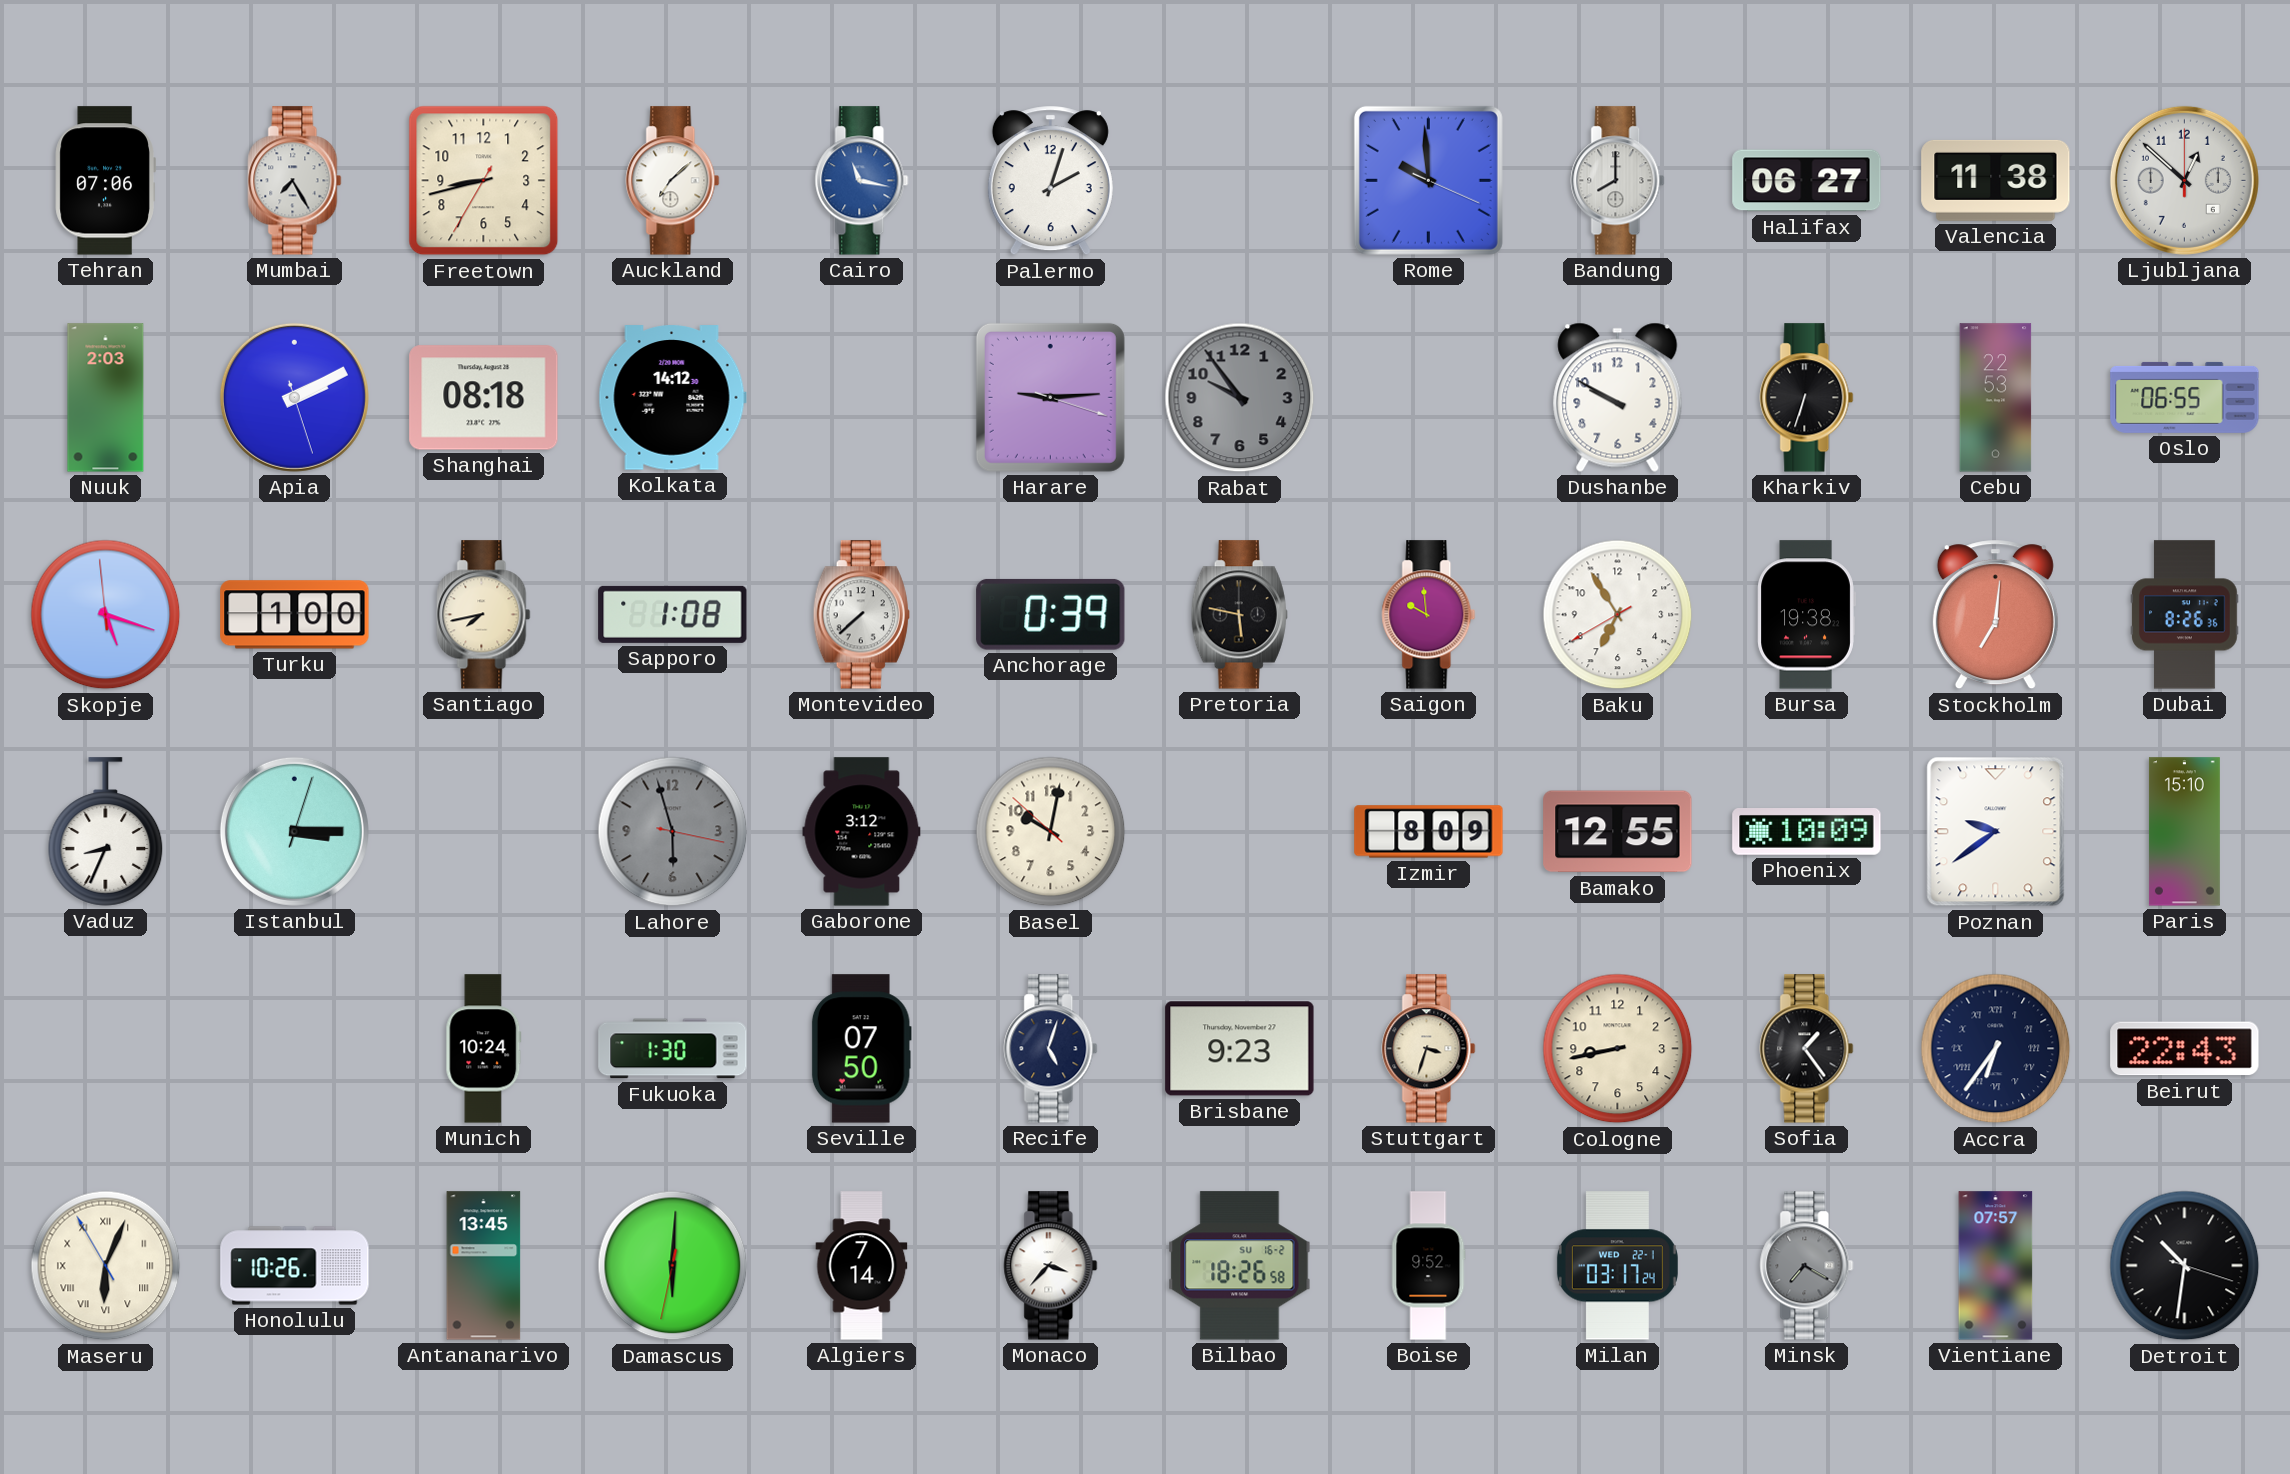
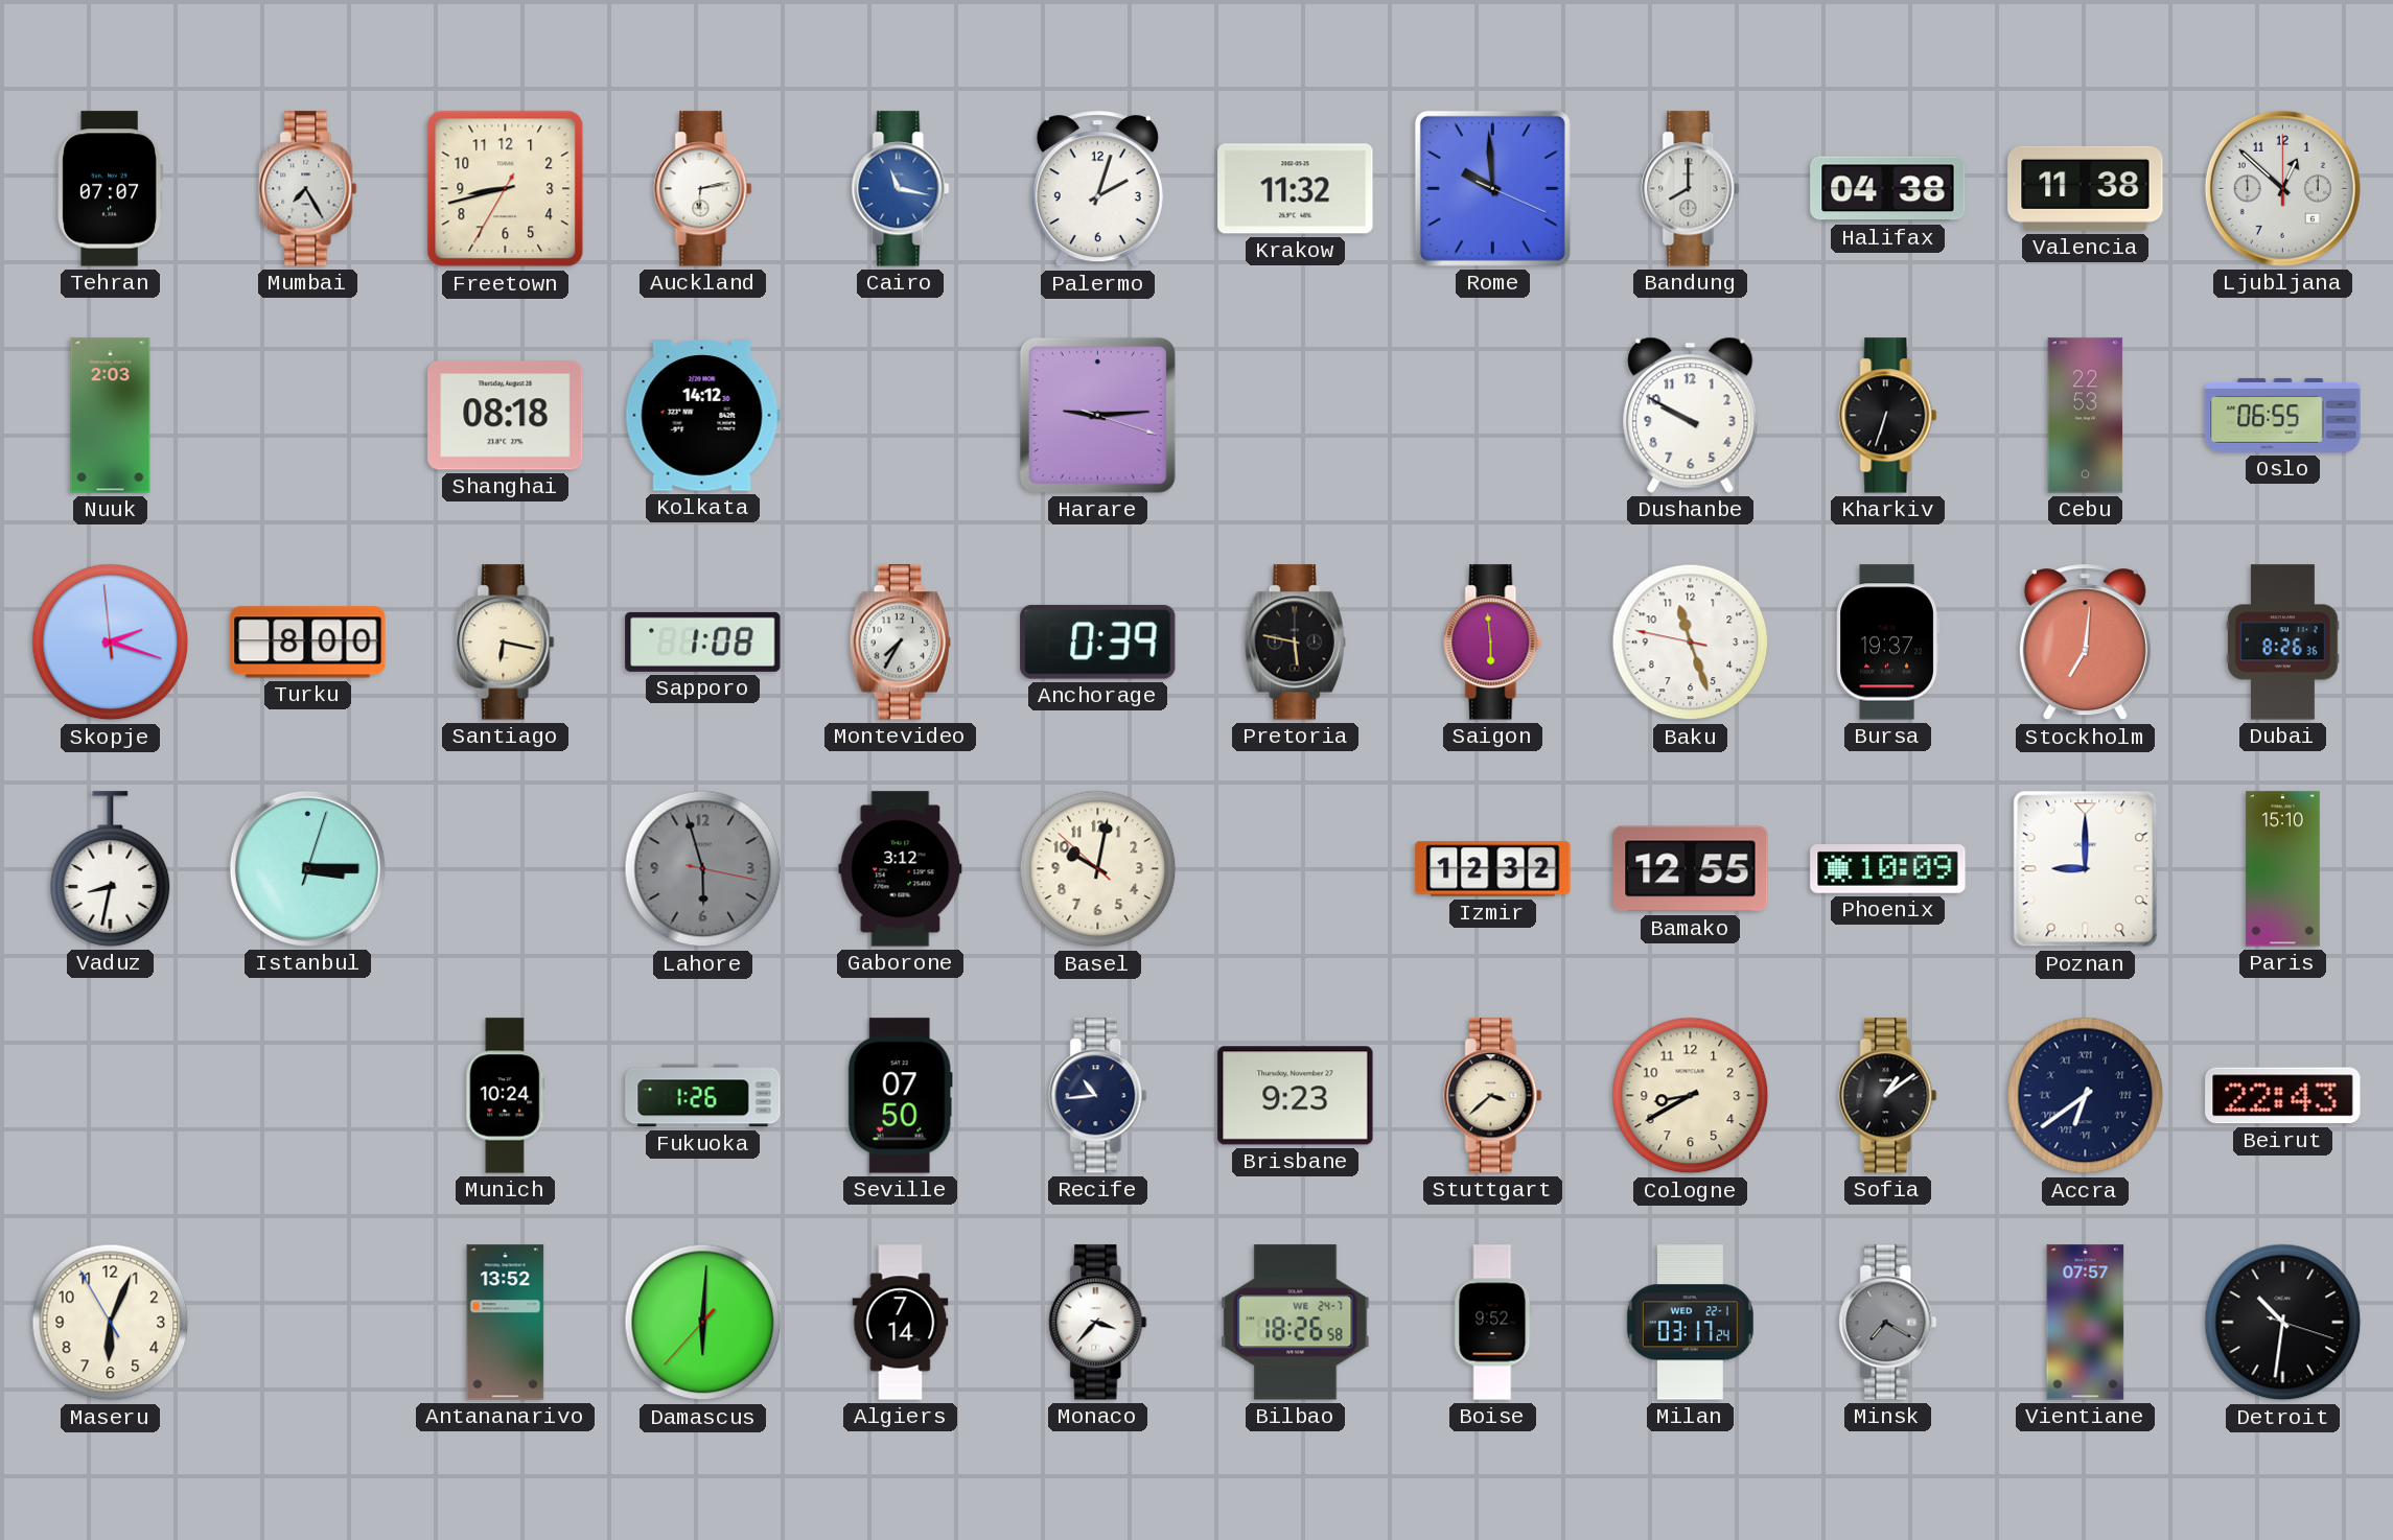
Tehran: 07:06 -> 07:07
Auckland: 7:08 -> 6:13
Krakow: none -> 11:32
Halifax: 06:27 -> 04:38
Apia: 2:10 -> none
Rabat: 9:54 -> none
Skopje: 5:17 -> 2:17
Turku: 1:00 -> 8:00
Santiago: 7:43 -> 6:17
Montevideo: 7:38 -> 7:35
Saigon: 9:59 -> 5:59
Baku: 6:54 -> 11:26
Bursa: 19:38 -> 19:37
Vaduz: 8:34 -> 8:32
Izmir: 8:09 -> 12:32
Poznan: 9:39 -> 9:00
Fukuoka: 1:30 -> 1:26
Recife: 5:03 -> 10:44
Stuttgart: 3:33 -> 3:38
Cologne: 8:43 -> 8:40
Sofia: 1:24 -> 1:09
Accra: 6:36 -> 6:39
Maseru numerals: Roman -> Arabic
Honolulu: 10:26 -> none
Antananarivo: 13:45 -> 13:52
Damascus: 6:00:32 -> 6:00:37
Bilbao date: SU 16-2 -> WE 24-7
